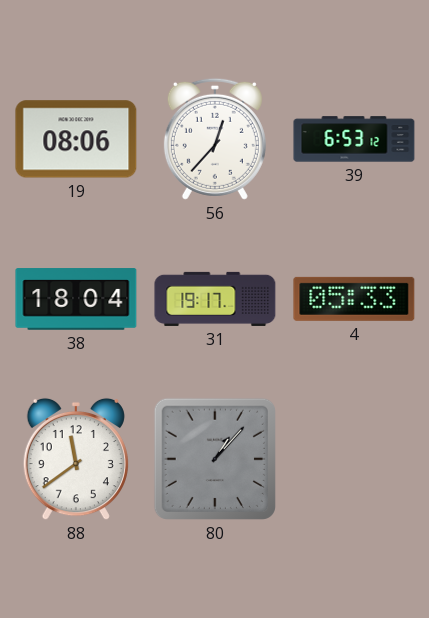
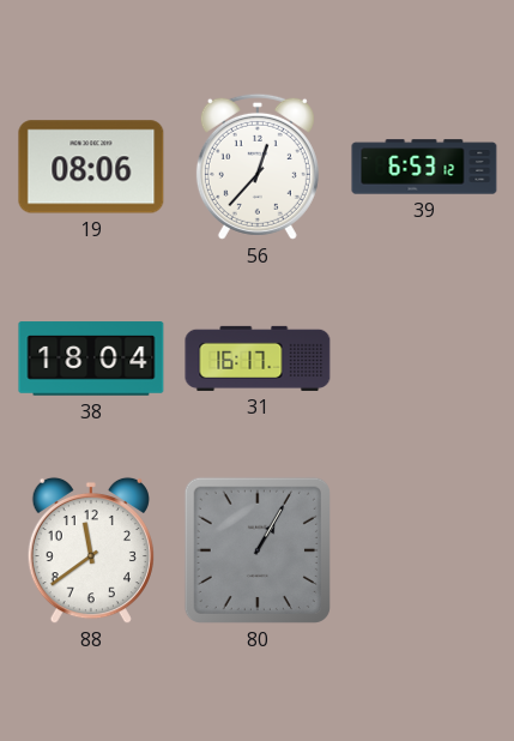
31: 19:17 -> 16:17
4: 05:33 -> none
80: 1:07 -> 1:05
